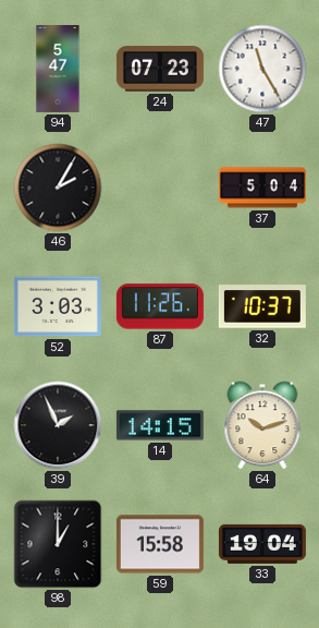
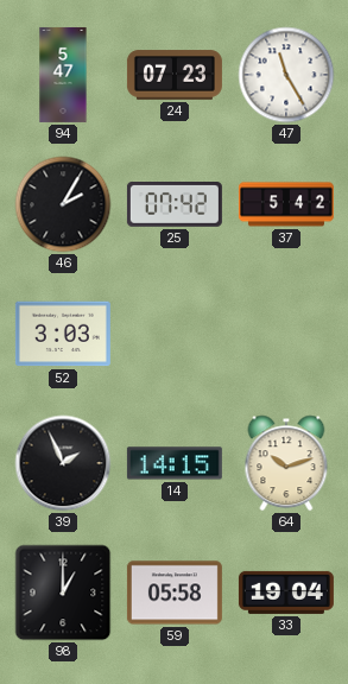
25: none -> 07:42
37: 5:04 -> 5:42
87: 11:26 -> none
32: 10:37 -> none
59: 15:58 -> 05:58
